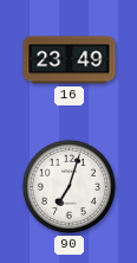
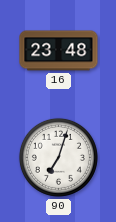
16: 23:49 -> 23:48
